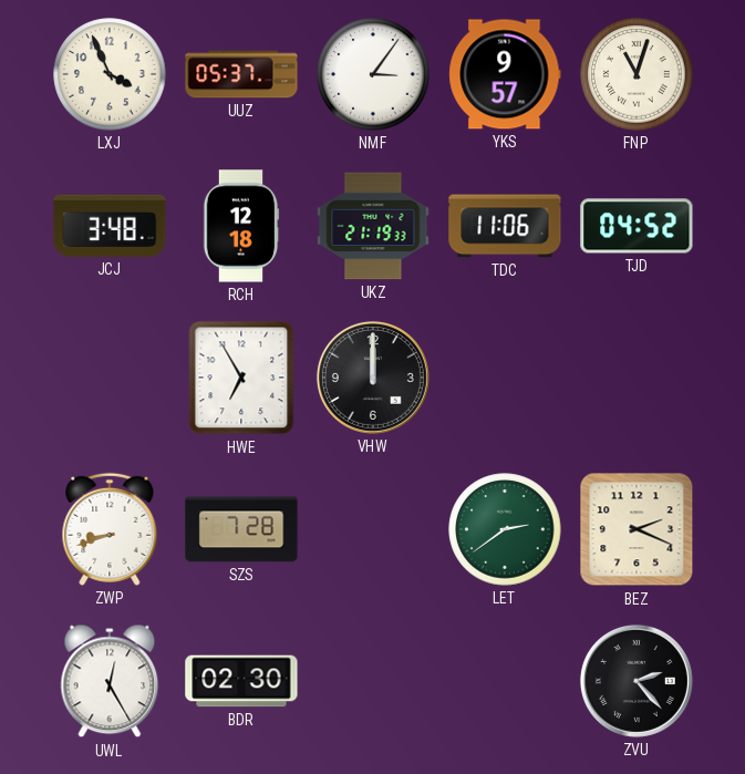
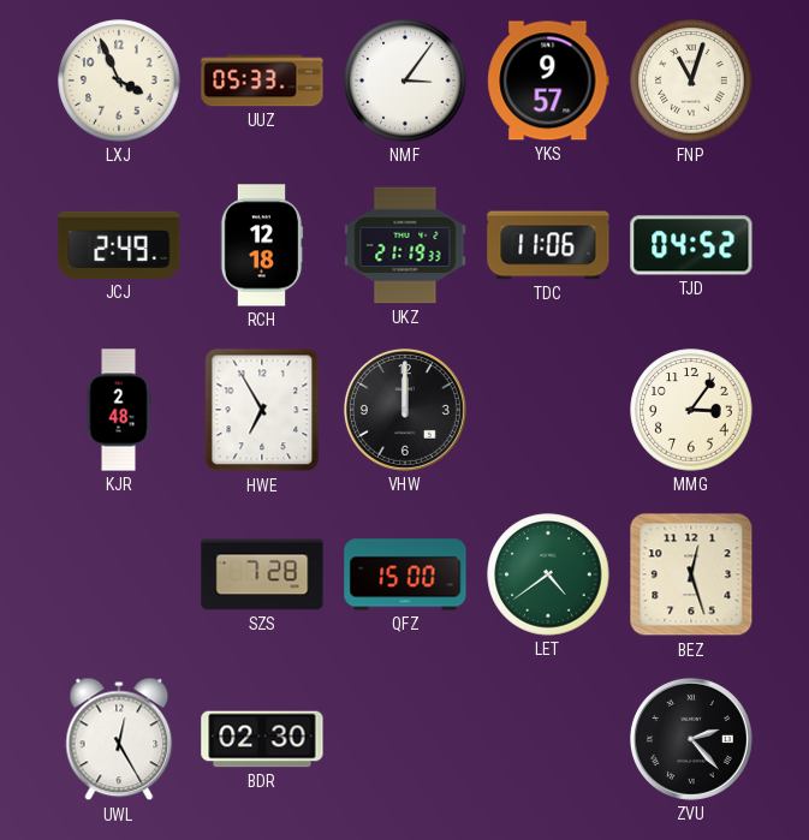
UUZ: 05:37 -> 05:33
JCJ: 3:48 -> 2:49
KJR: none -> 2:48
MMG: none -> 3:06
ZWP: 8:42 -> none
QFZ: none -> 15:00
LET: 2:39 -> 4:39
BEZ: 2:19 -> 12:27
